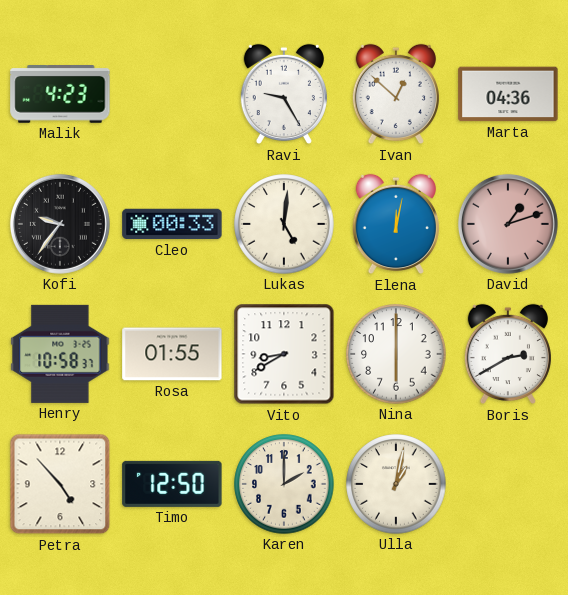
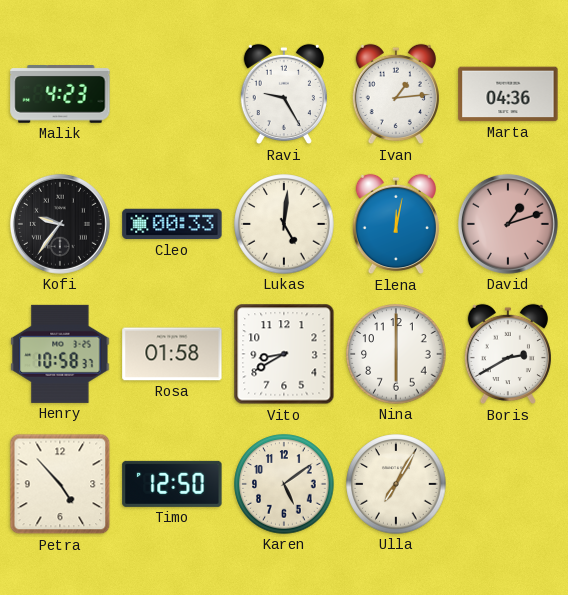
Ivan: 12:52 -> 1:14
Rosa: 01:55 -> 01:58
Karen: 2:00 -> 5:09
Ulla: 1:02 -> 7:05
